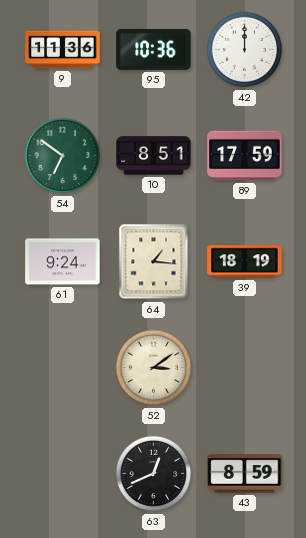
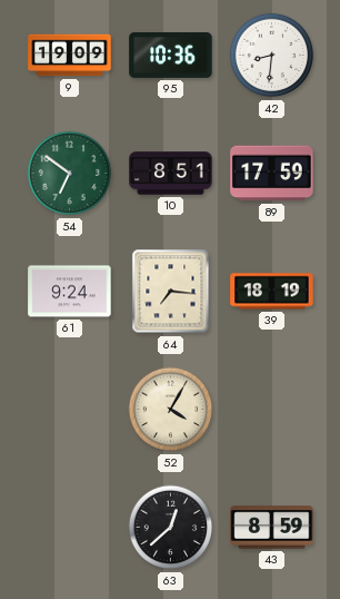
9: 11:36 -> 19:09
42: 12:00 -> 8:31
64: 1:16 -> 7:16
52: 3:09 -> 4:05
63: 12:41 -> 12:38
